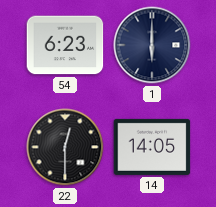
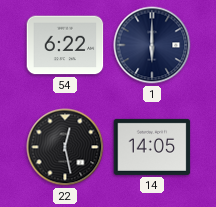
54: 6:23 -> 6:22
22: 12:30 -> 12:28
